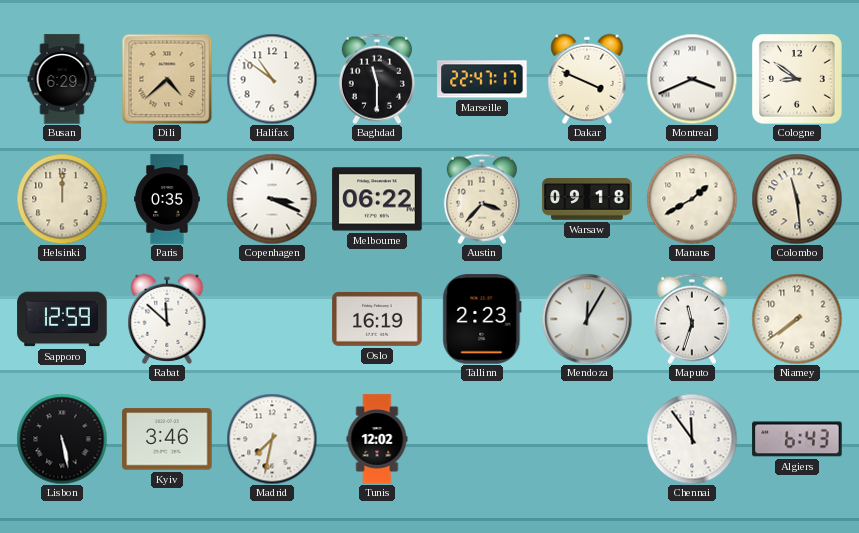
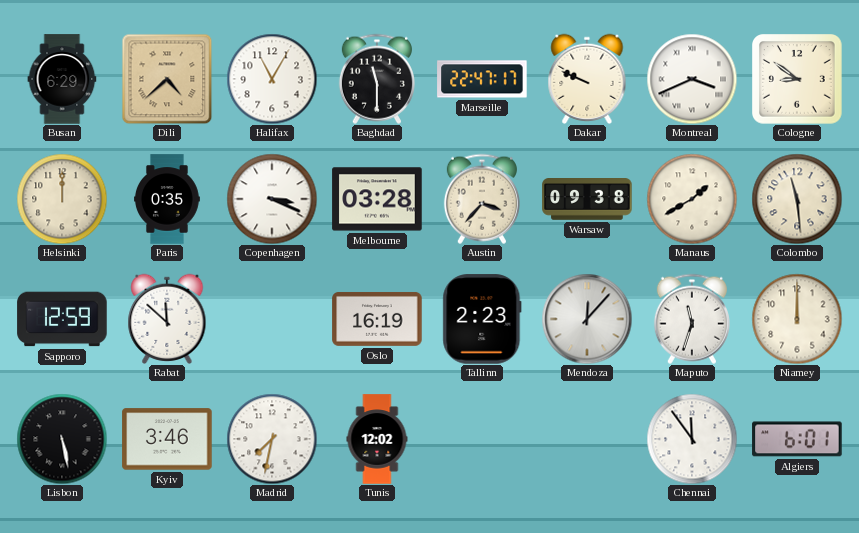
Halifax: 10:51 -> 11:05
Dakar: 3:49 -> 9:49
Melbourne: 06:22 -> 03:28
Warsaw: 09:18 -> 09:38
Mendoza: 12:05 -> 12:07
Niamey: 7:39 -> 12:00
Algiers: 6:43 -> 6:01
